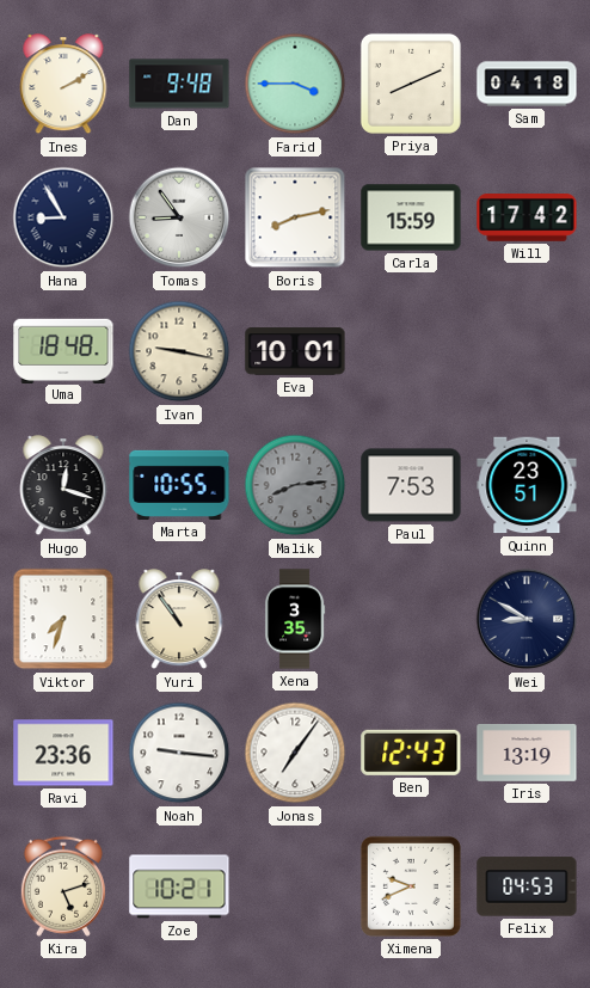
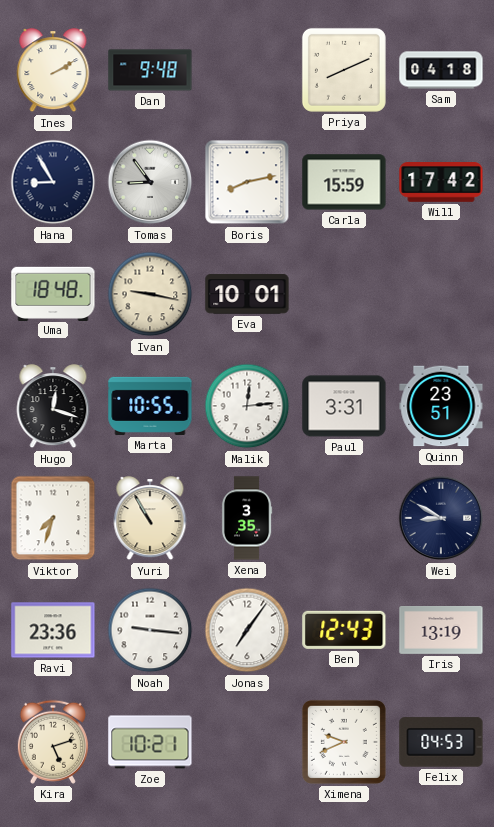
Farid: 3:45 -> none
Malik: 8:14 -> 12:14
Malik dial: grey -> white
Paul: 7:53 -> 3:31
Yuri: 10:54 -> 10:55
